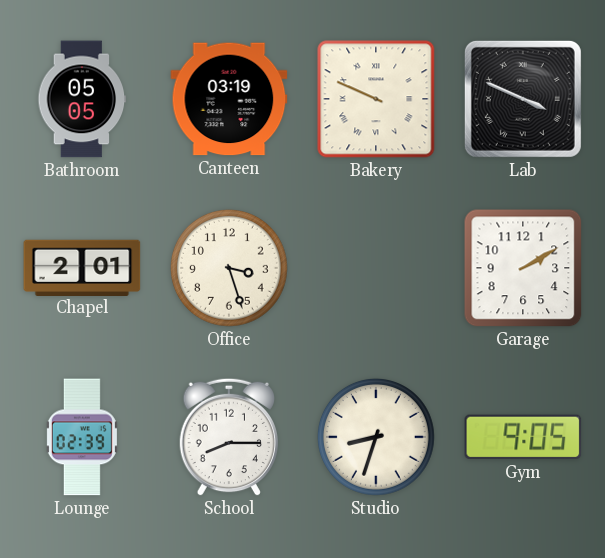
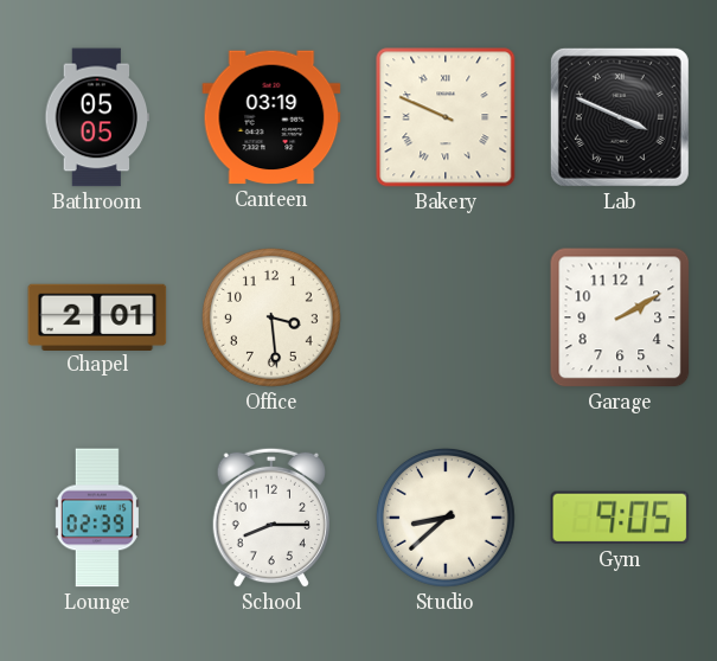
Office: 3:27 -> 3:29
Studio: 8:33 -> 8:38
